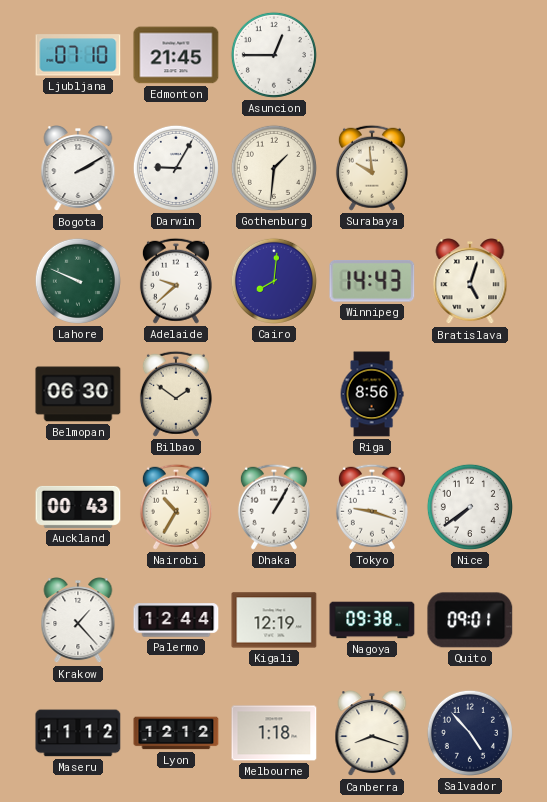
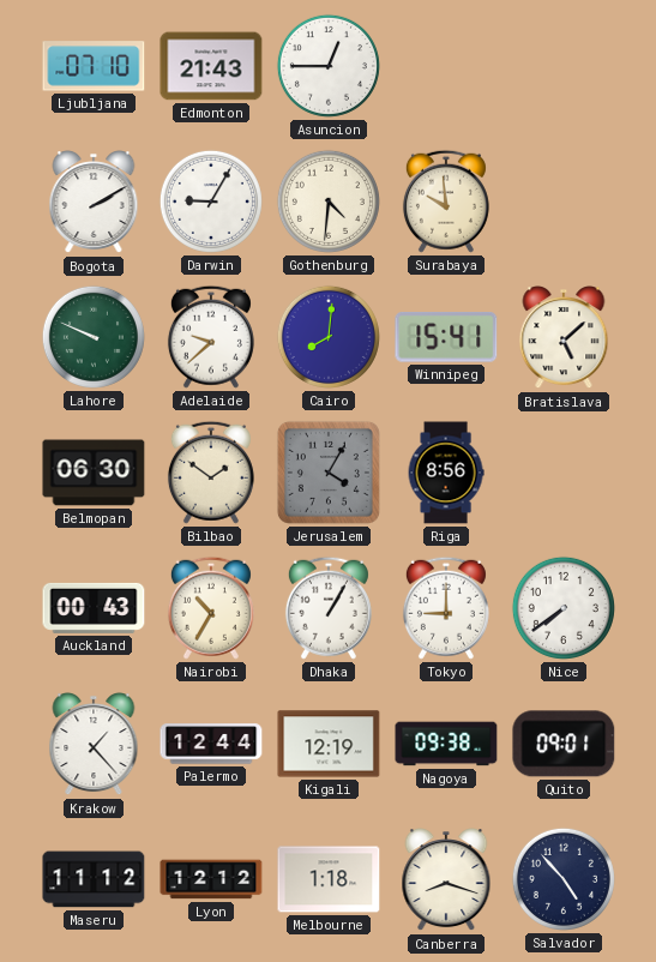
Edmonton: 21:45 -> 21:43
Gothenburg: 1:31 -> 4:31
Winnipeg: 14:43 -> 15:41
Bratislava: 5:03 -> 5:08
Jerusalem: none -> 4:05
Tokyo: 9:18 -> 9:00
